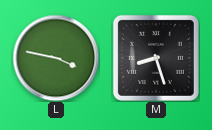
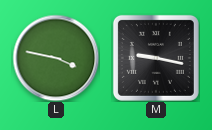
M: 8:27 -> 9:17
